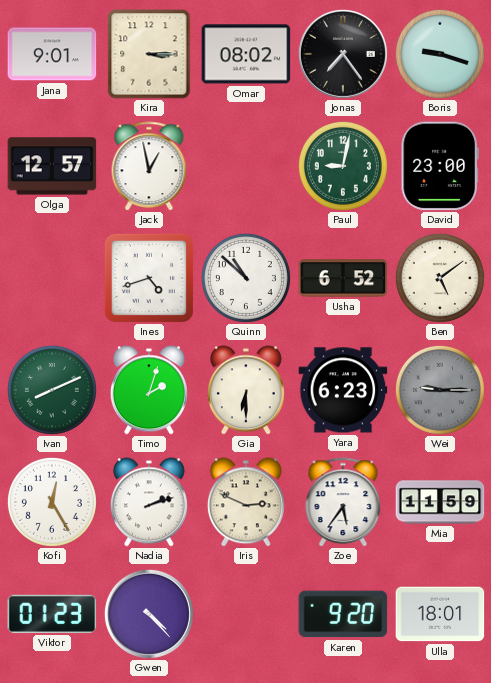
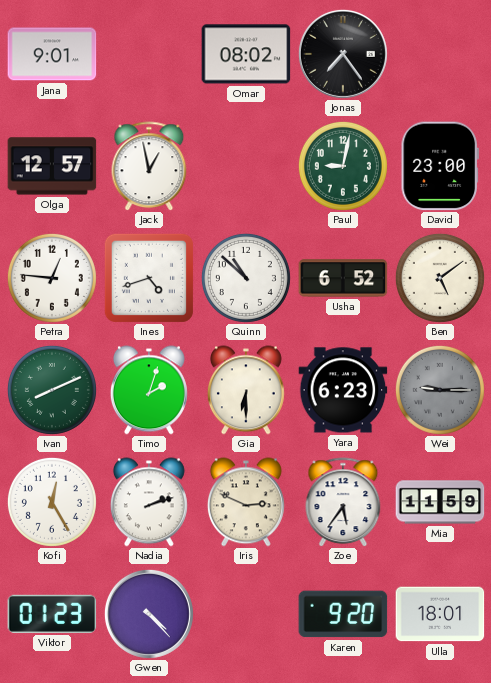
Kira: 3:15 -> none
Boris: 9:18 -> none
Petra: none -> 12:46
